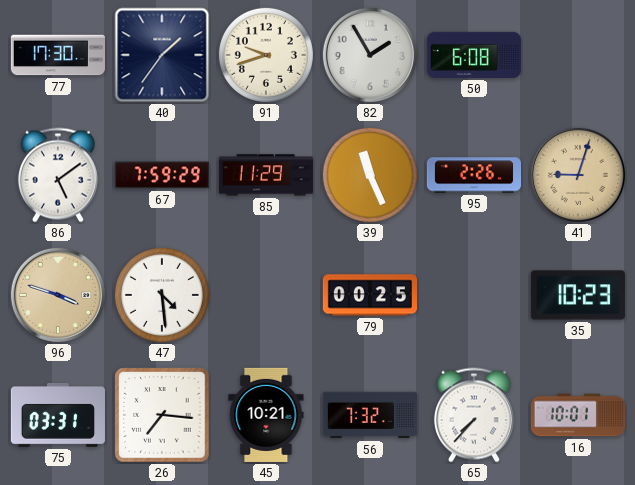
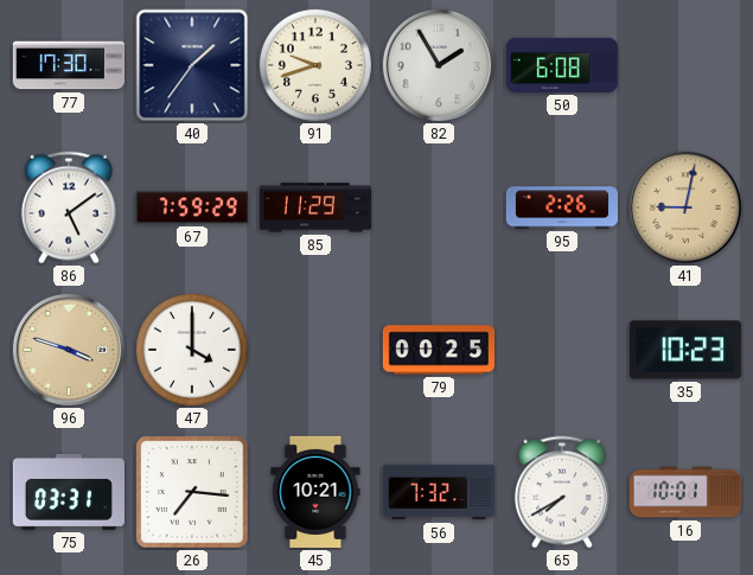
39: 11:26 -> none
41: 9:03 -> 9:02
47: 4:29 -> 4:00
65: 7:37 -> 7:40
